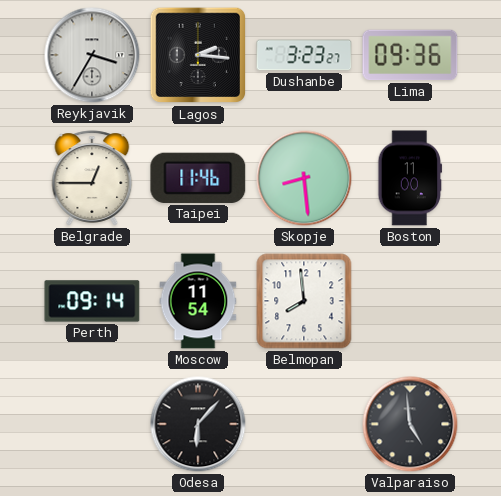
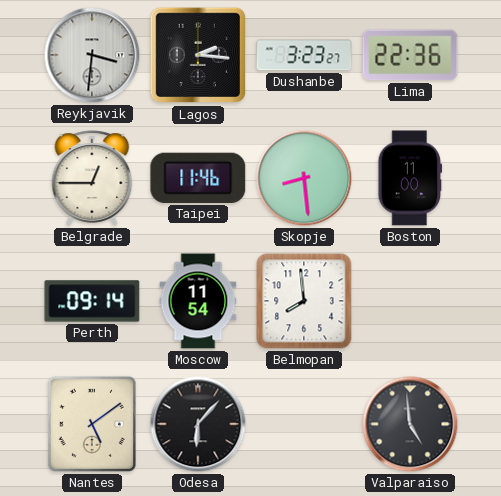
Reykjavik: 3:35 -> 3:31
Lima: 09:36 -> 22:36
Nantes: none -> 5:09
